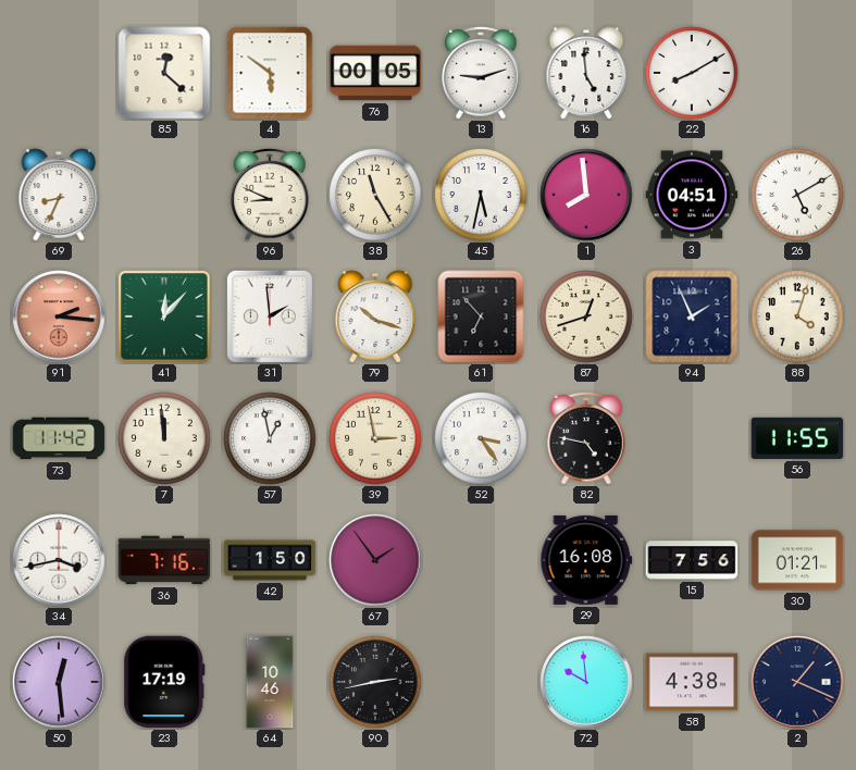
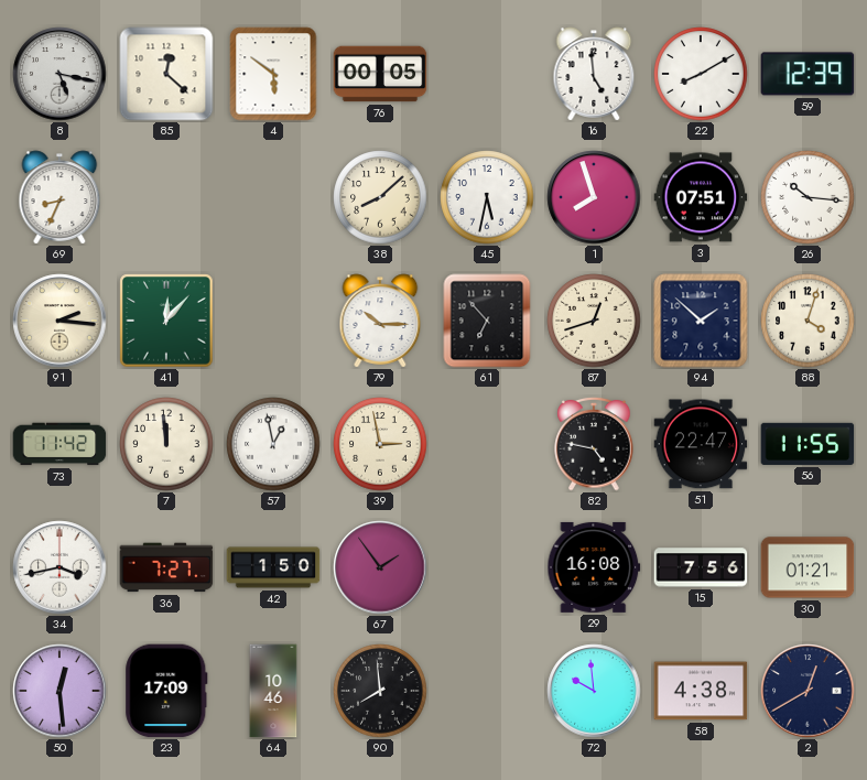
8: none -> 5:17
13: 9:12 -> none
59: none -> 12:39
96: 8:49 -> none
38: 11:25 -> 8:08
1: 7:59 -> 7:57
3: 04:51 -> 07:51
26: 5:10 -> 10:16
91 dial: salmon -> cream
31: 1:59 -> none
79: 10:18 -> 10:15
94: 1:56 -> 1:52
52: 3:24 -> none
51: none -> 22:47
36: 7:16 -> 7:27
23: 17:19 -> 17:09
90: 2:43 -> 7:59
2: 1:19 -> 12:40
